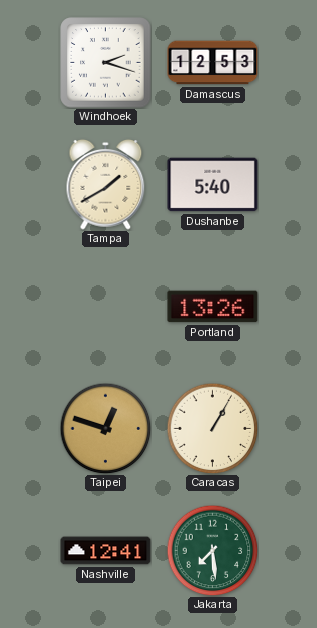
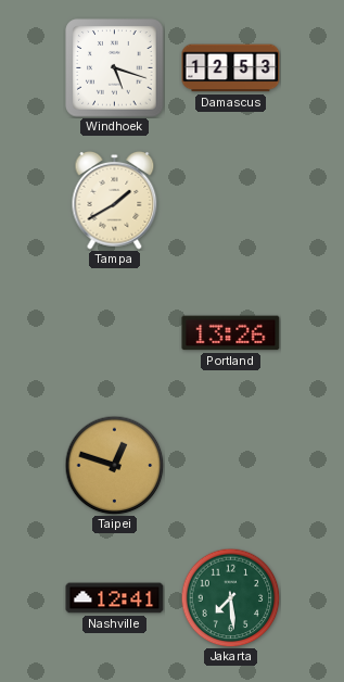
Windhoek: 2:18 -> 5:18
Dushanbe: 5:40 -> none
Caracas: 1:05 -> none
